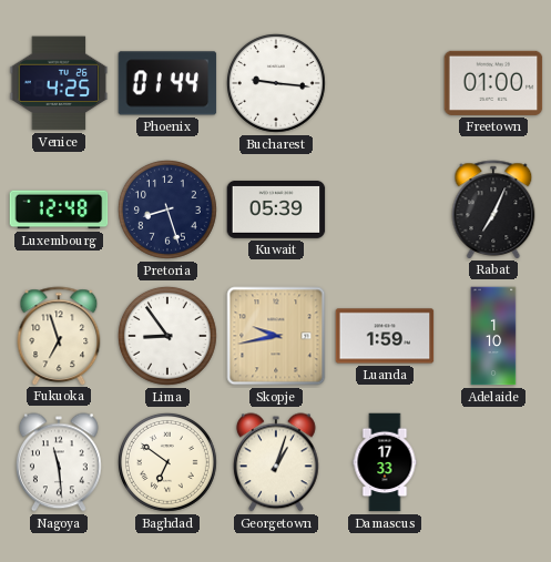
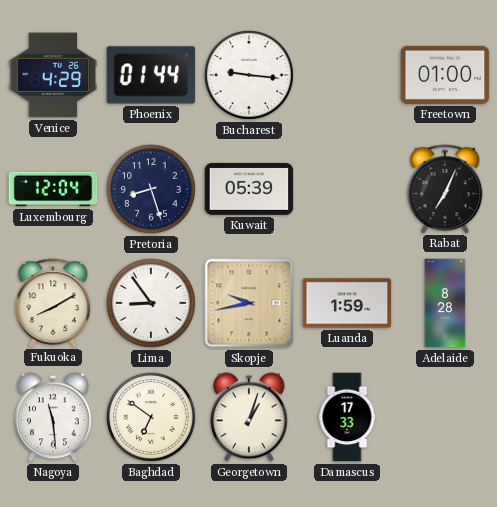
Venice: 4:25 -> 4:29
Luxembourg: 12:48 -> 12:04
Fukuoka: 6:57 -> 8:10
Adelaide: 1:10 -> 8:28
